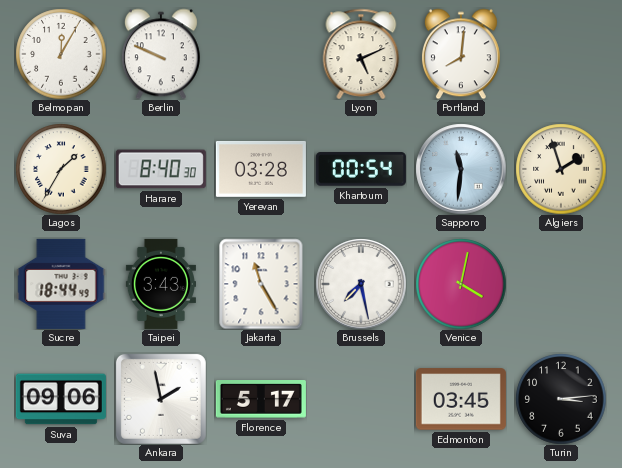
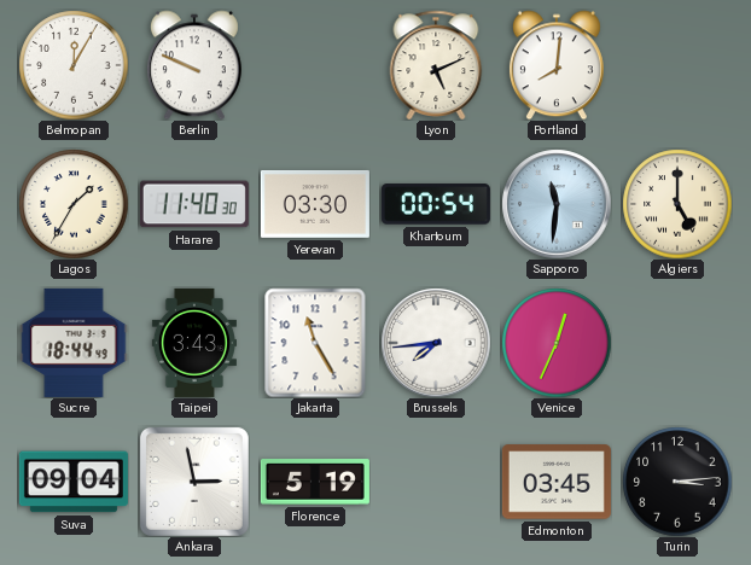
Harare: 8:40 -> 11:40
Yerevan: 03:28 -> 03:30
Algiers: 1:57 -> 5:00
Brussels: 7:28 -> 7:44
Venice: 4:02 -> 12:34
Suva: 09:06 -> 09:04
Ankara: 1:58 -> 2:58
Florence: 5:17 -> 5:19
